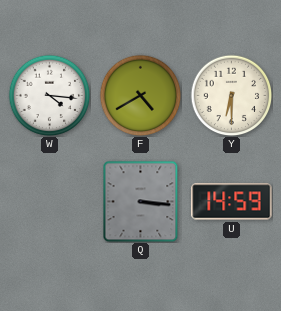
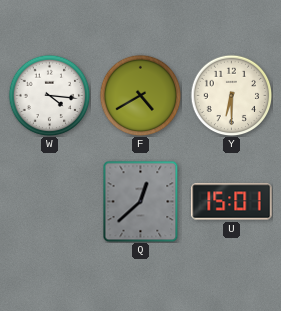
Q: 3:16 -> 12:38
U: 14:59 -> 15:01
